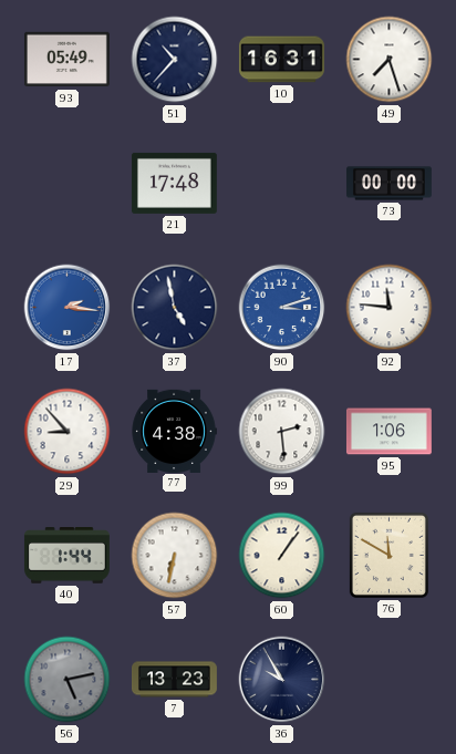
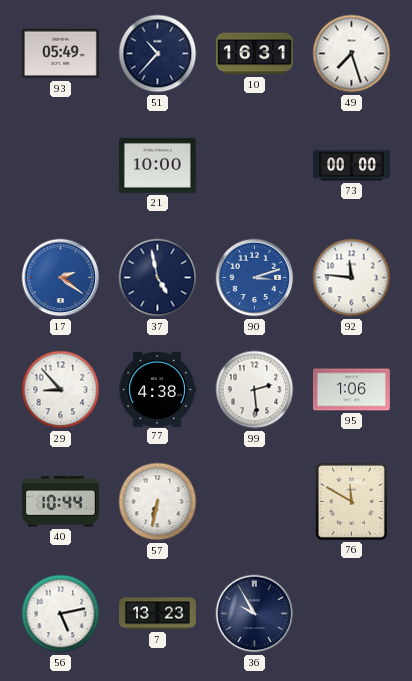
21: 17:48 -> 10:00
17: 2:16 -> 2:21
40: 1:44 -> 10:44
60: 1:06 -> none
56 dial: grey -> white
